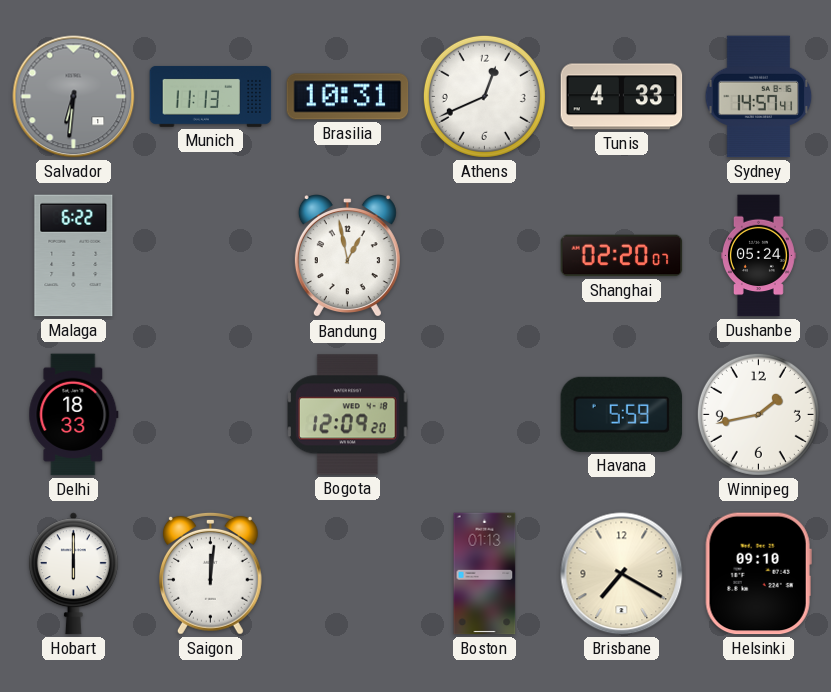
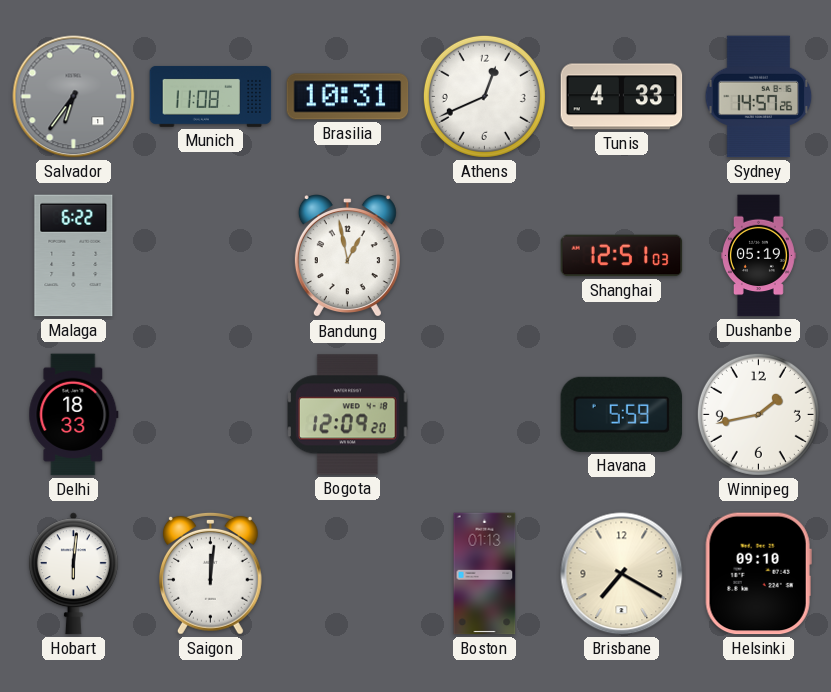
Salvador: 6:31 -> 6:36
Munich: 11:13 -> 11:08
Sydney: 14:57:41 -> 14:57:26
Shanghai: 02:20 -> 12:51
Dushanbe: 05:24 -> 05:19
Hobart: 6:00 -> 6:01
